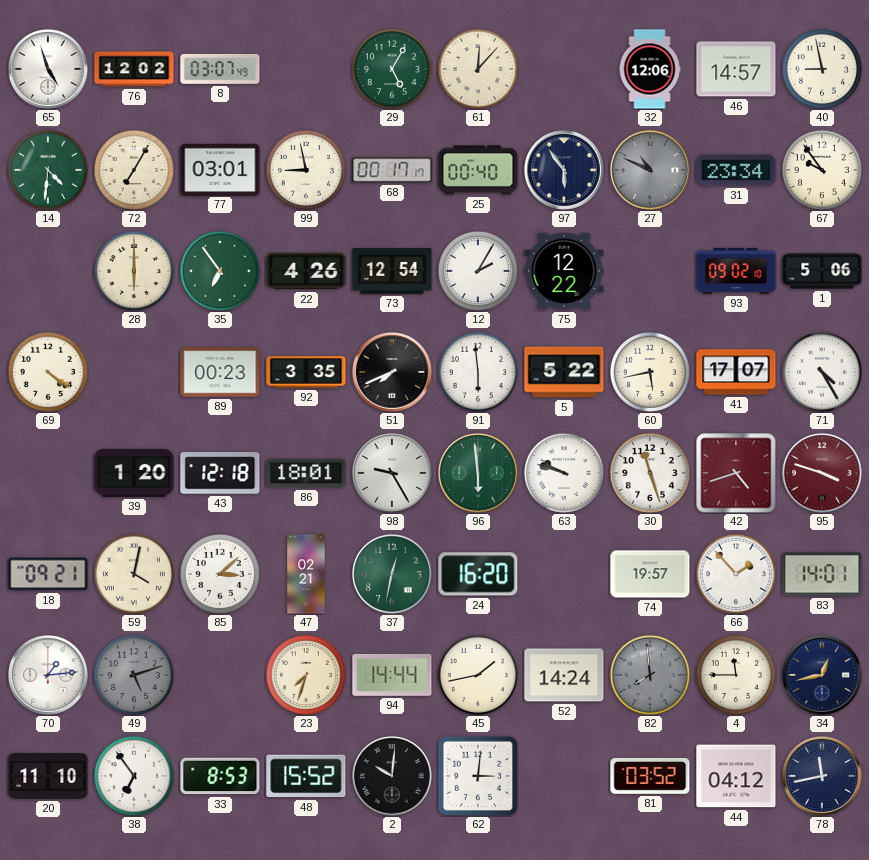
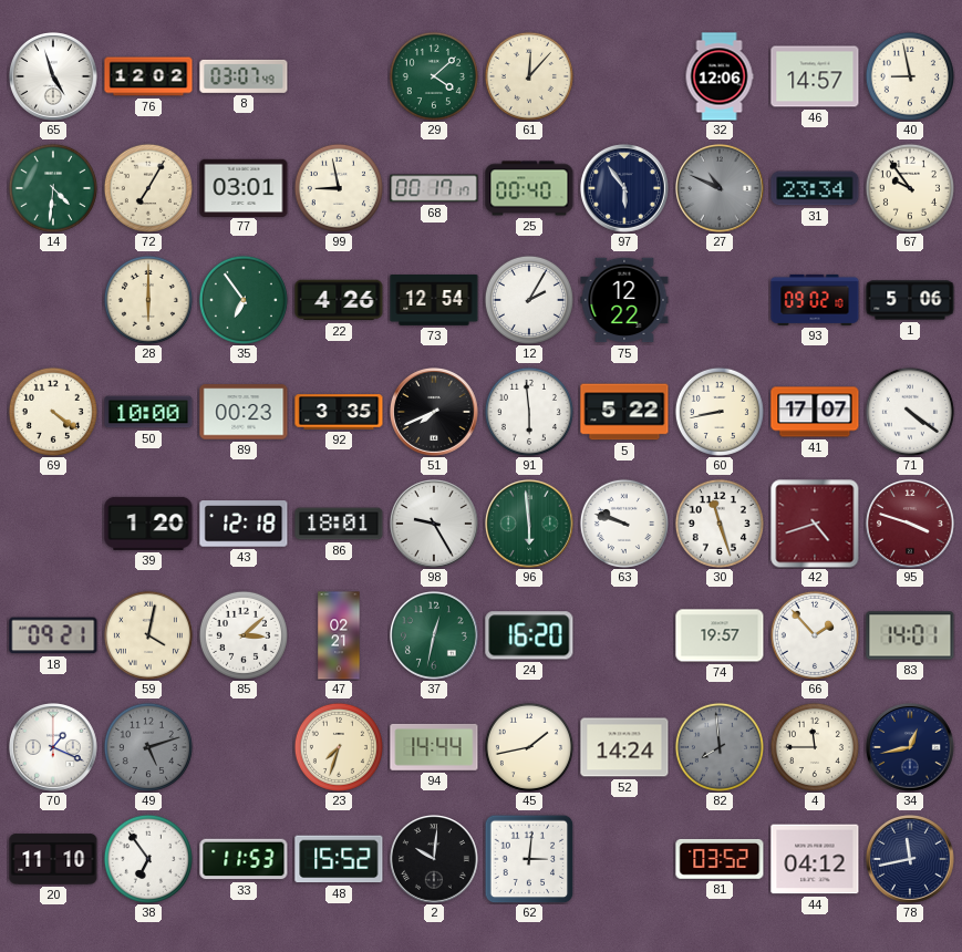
29: 5:05 -> 4:08
50: none -> 10:00
60: 5:43 -> 8:43
71: 4:25 -> 4:21
70: 1:14 -> 1:19
33: 8:53 -> 11:53
